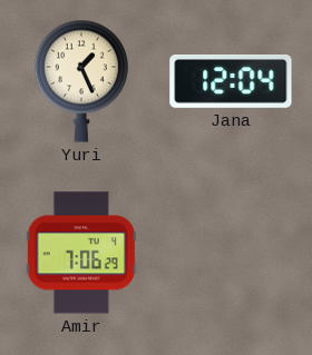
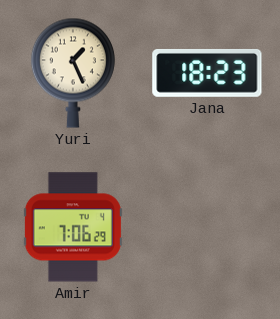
Jana: 12:04 -> 18:23
